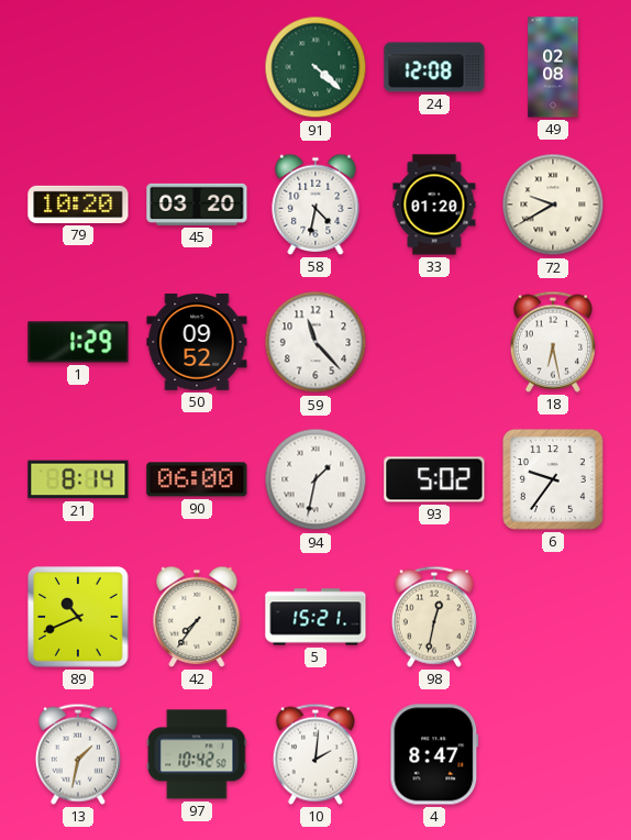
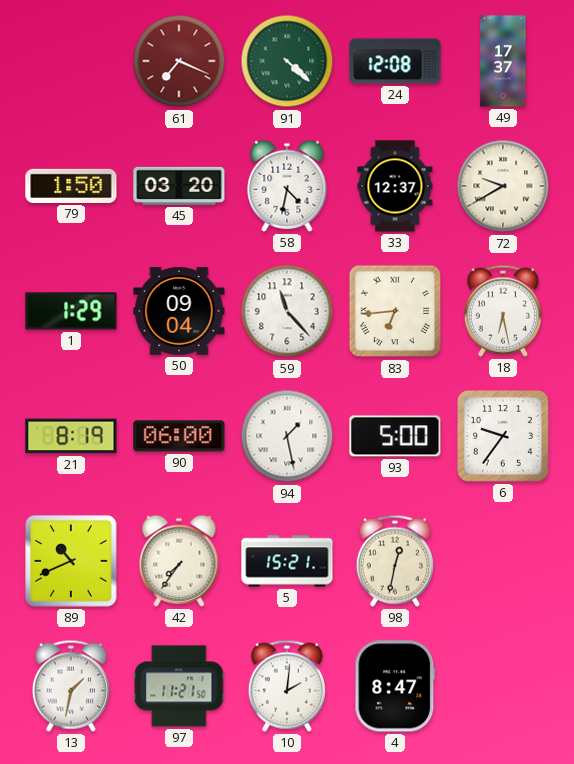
61: none -> 7:19
49: 02:08 -> 17:37
79: 10:20 -> 1:50
33: 01:20 -> 12:37
50: 09:52 -> 09:04
83: none -> 6:44
21: 8:14 -> 8:19
94: 1:32 -> 1:28
93: 5:02 -> 5:00
97: 10:42 -> 11:21
